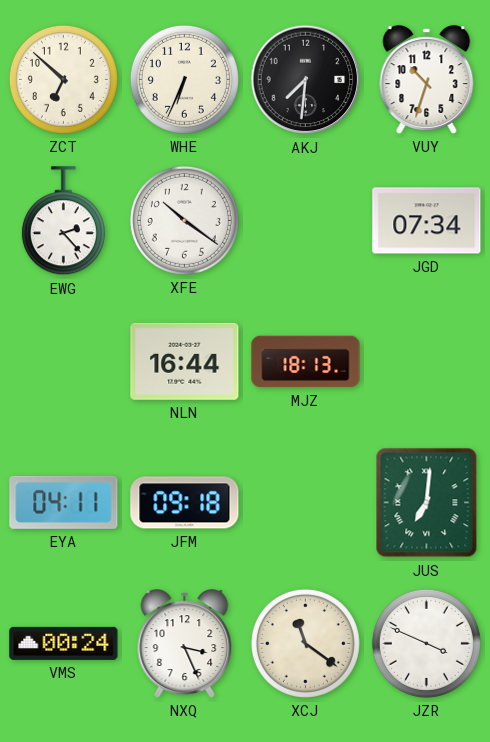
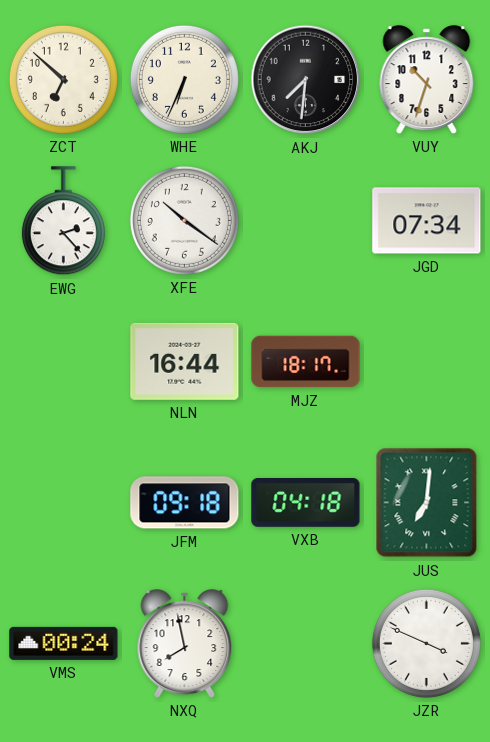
MJZ: 18:13 -> 18:17
EYA: 04:11 -> none
VXB: none -> 04:18
NXQ: 3:26 -> 7:58
XCJ: 11:21 -> none
